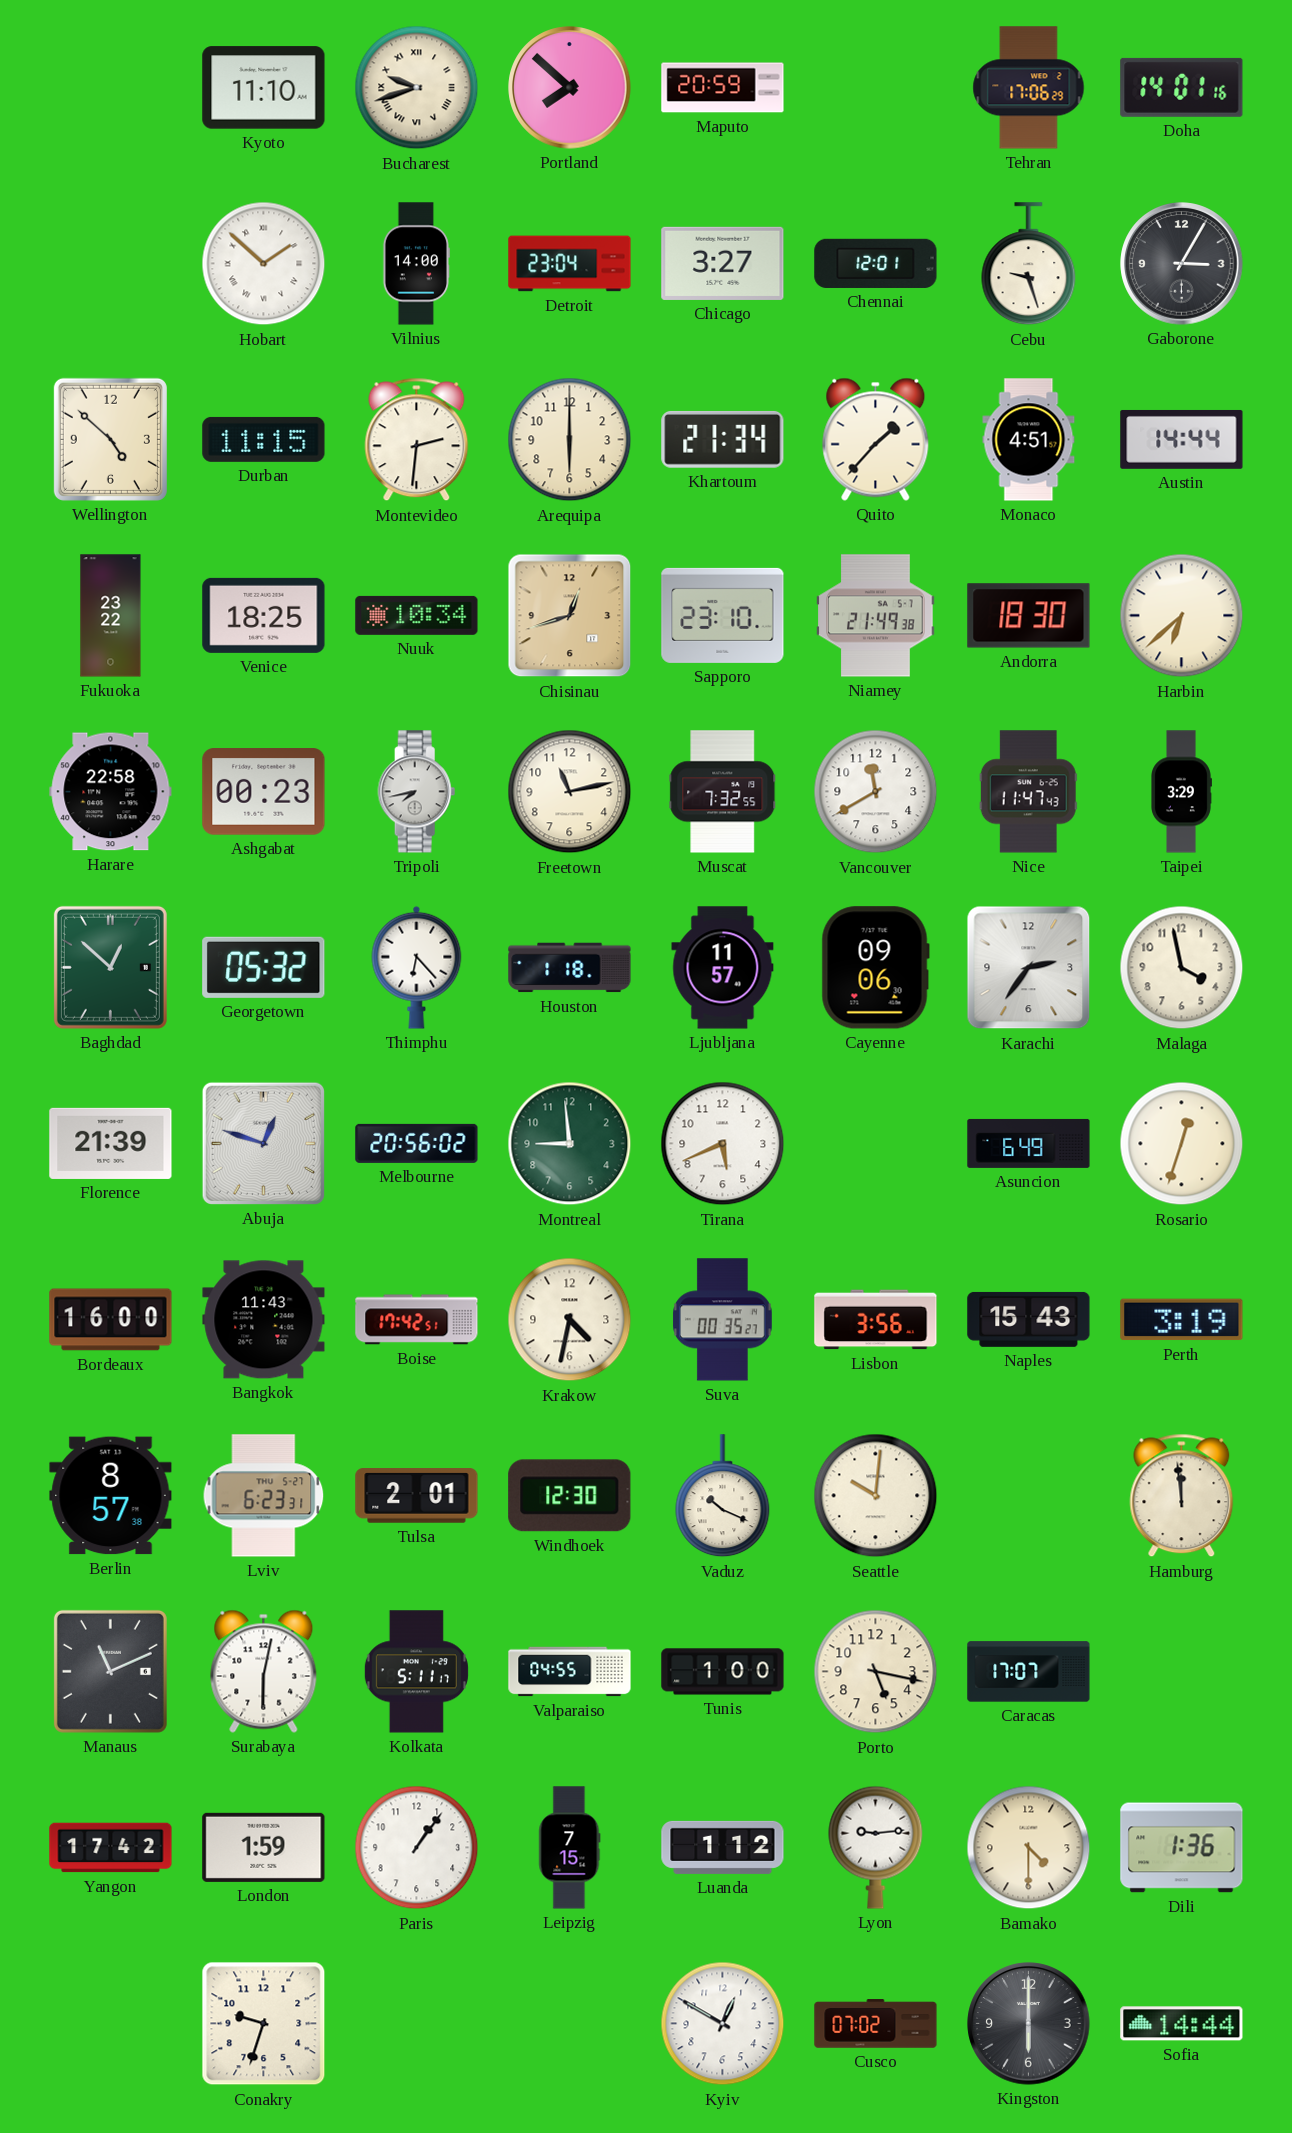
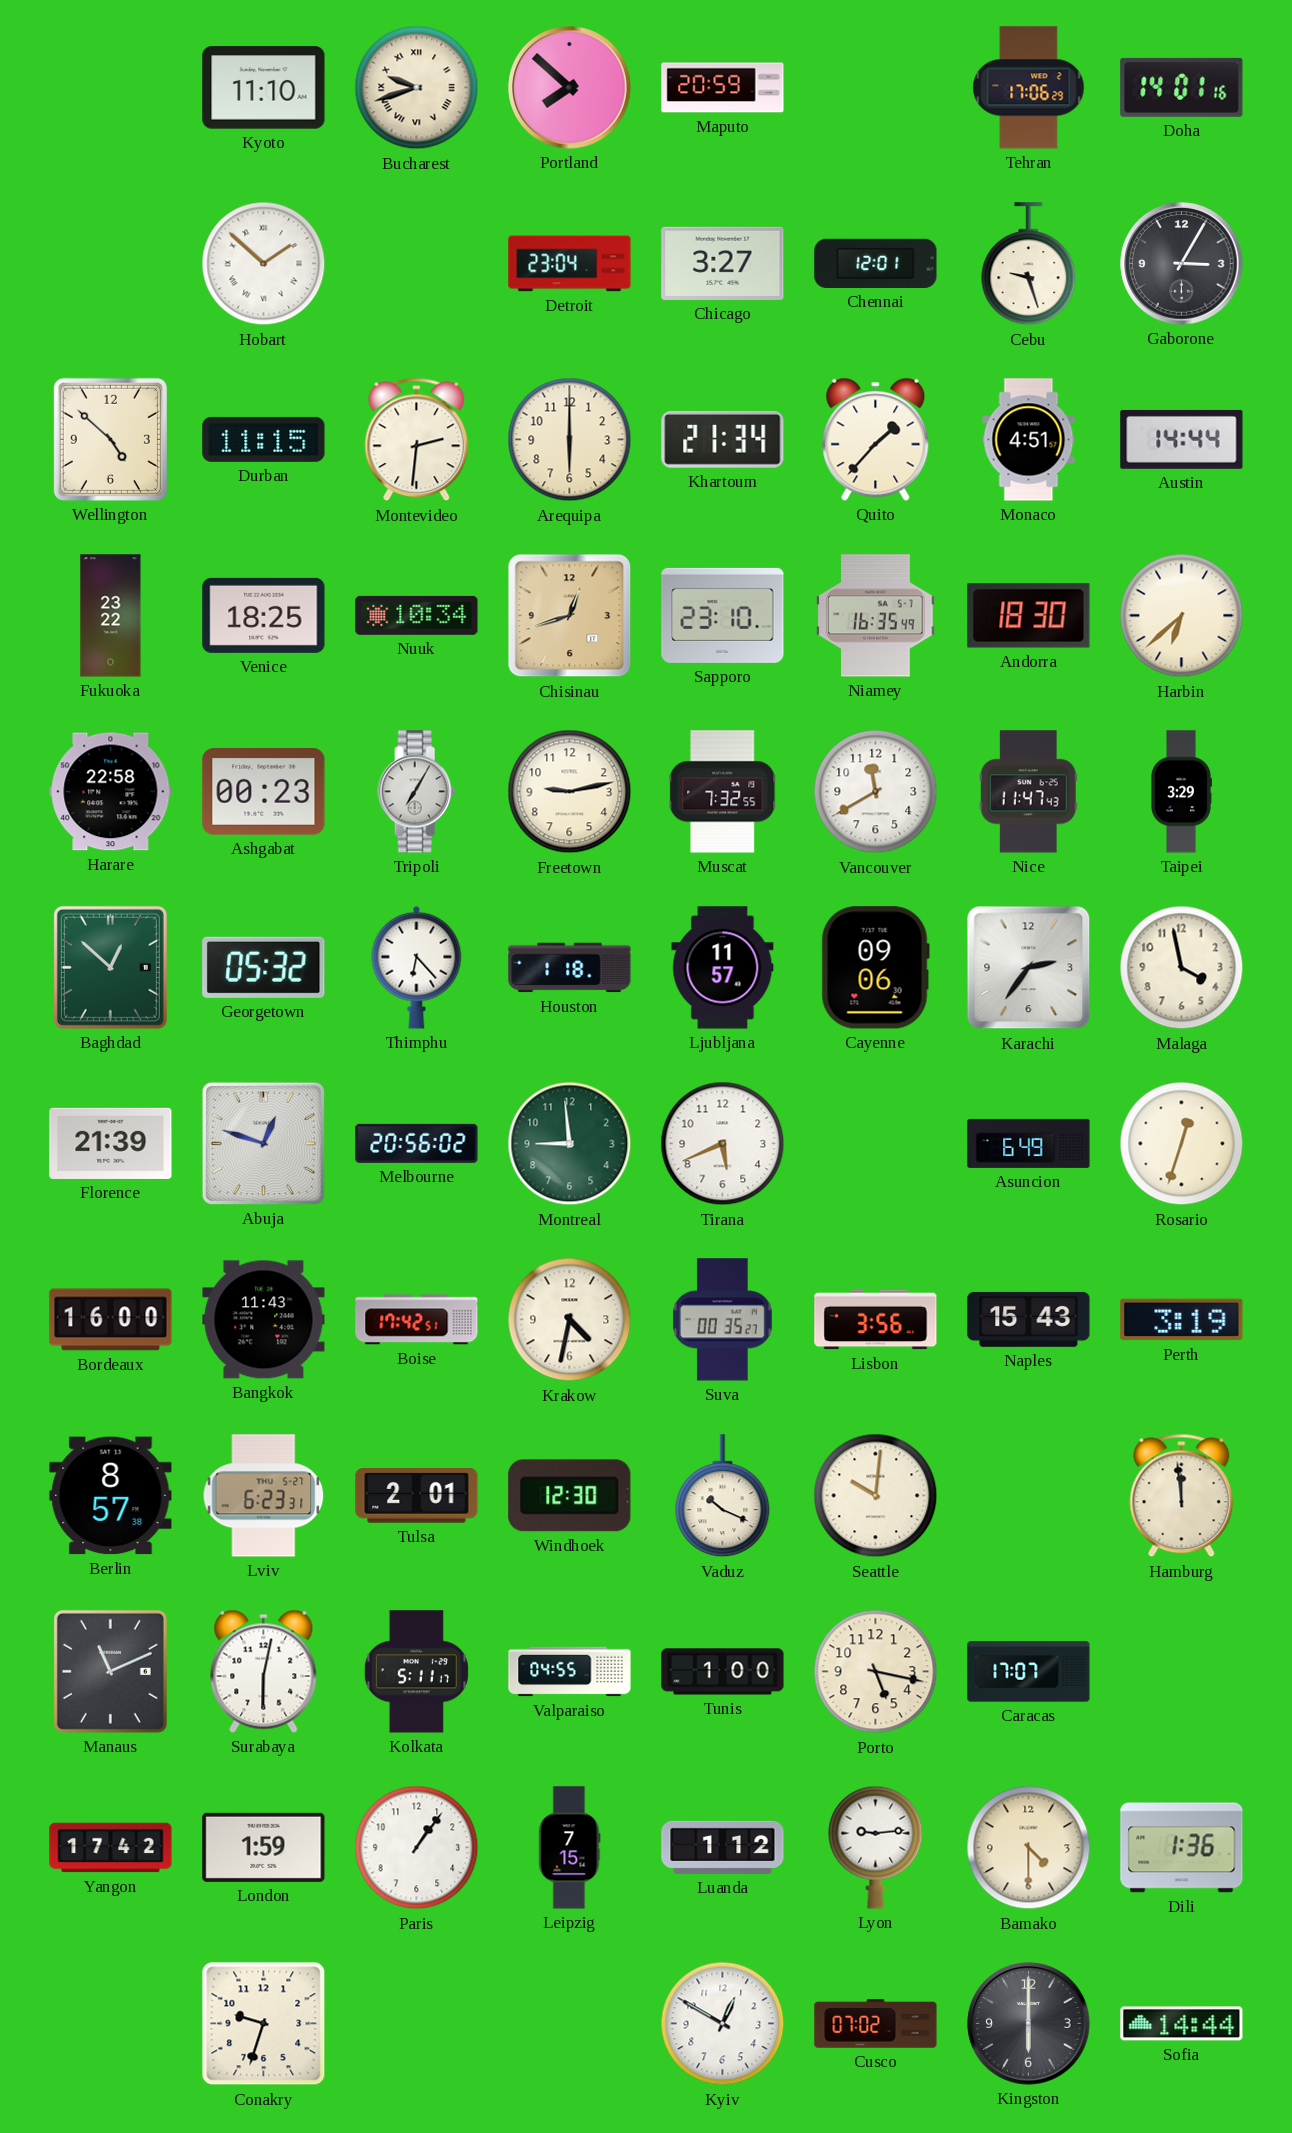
Vilnius: 14:00 -> none
Niamey: 21:49 -> 16:35
Tripoli: 7:43 -> 7:05
Freetown: 11:13 -> 9:13
